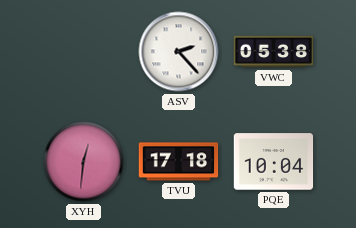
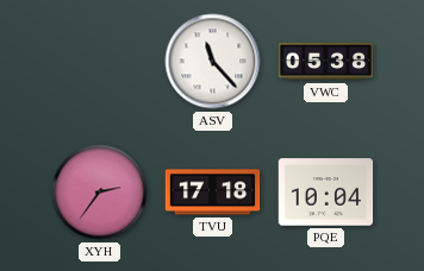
ASV: 2:23 -> 11:23
XYH: 12:31 -> 2:36
